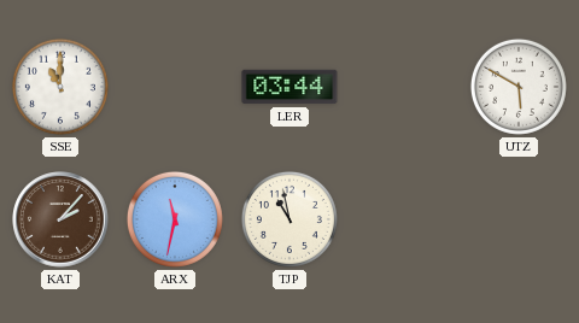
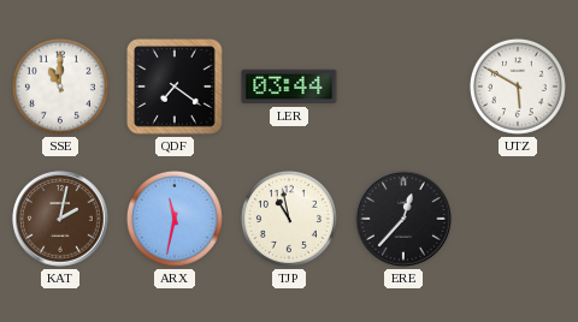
QDF: none -> 7:21
KAT: 2:07 -> 2:02
ERE: none -> 12:37
